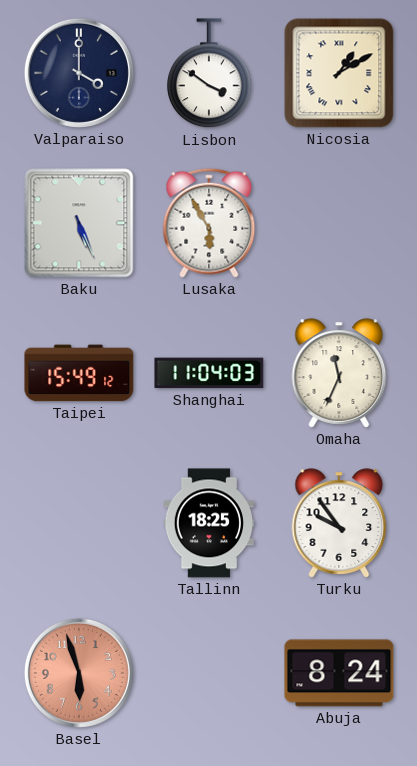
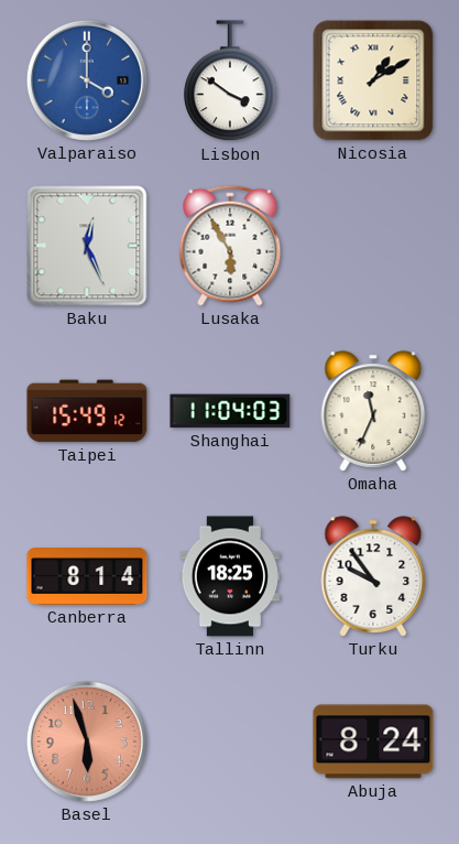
Valparaiso dial: navy -> blue
Baku: 5:26 -> 12:26
Canberra: none -> 8:14
